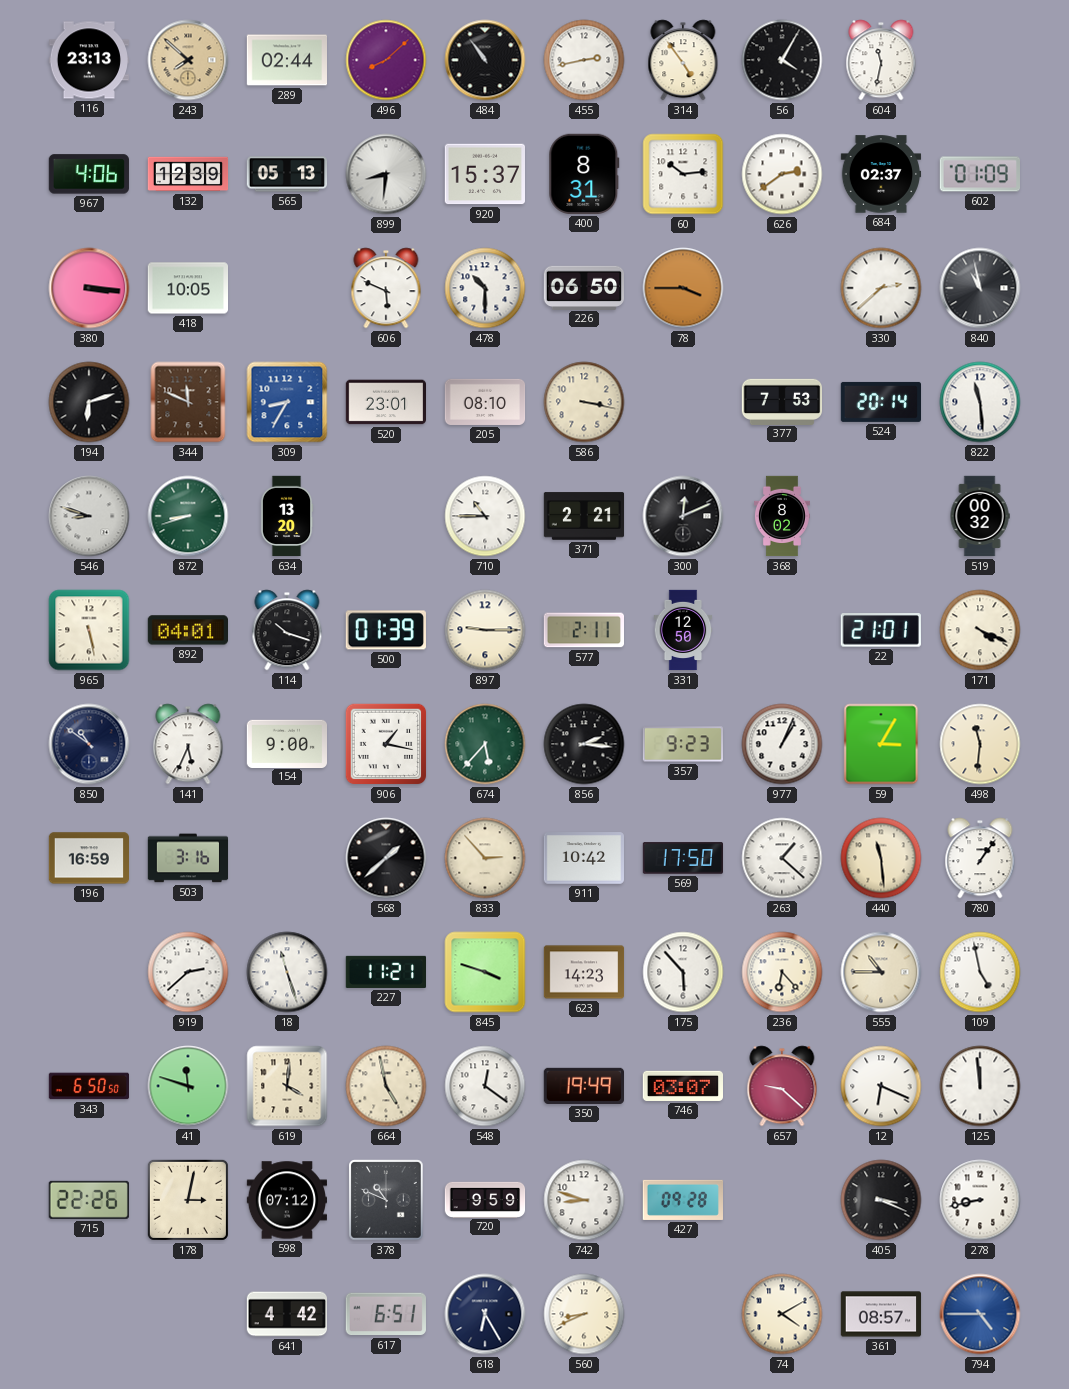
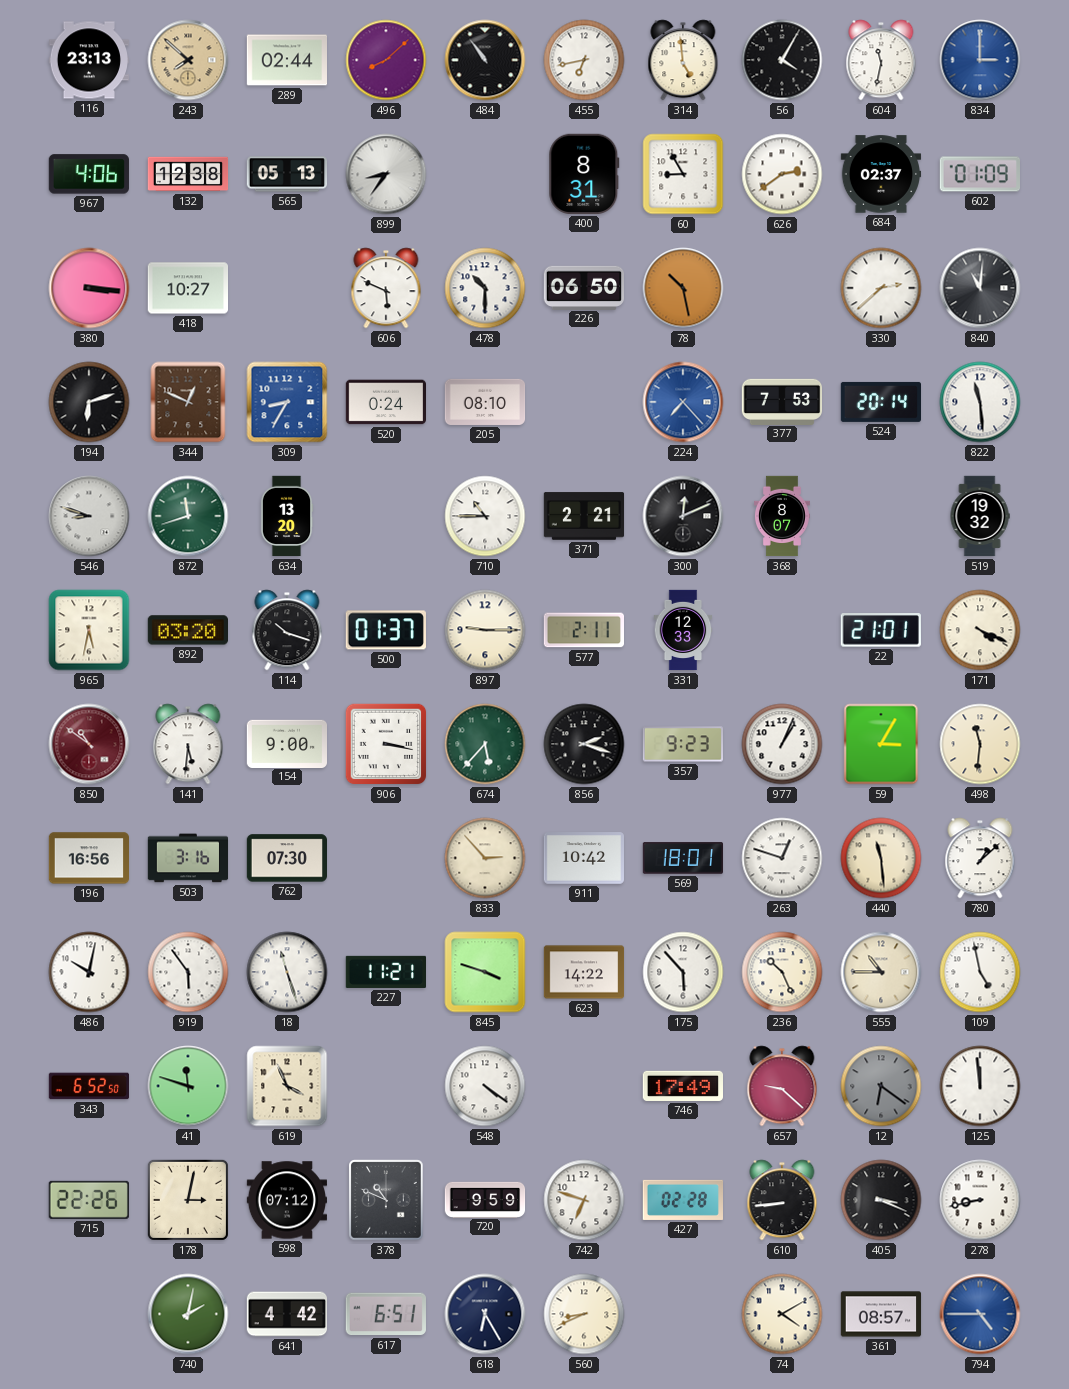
455: 2:43 -> 6:43
314: 4:54 -> 4:59
834: none -> 3:00
132: 12:39 -> 12:38
899: 8:31 -> 8:36
920: 15:37 -> none
60: 10:14 -> 8:55
418: 10:05 -> 10:27
78: 3:45 -> 10:28
840: 10:58 -> 11:01
344: 11:49 -> 12:49
520: 23:01 -> 0:24
586: 3:17 -> none
224: none -> 7:23
872: 8:42 -> 11:42
368: 8:02 -> 8:07
519: 00:32 -> 19:32
965: 5:28 -> 5:32
892: 04:01 -> 03:20
500: 01:39 -> 01:37
331: 12:50 -> 12:33
850 dial: navy -> burgundy
141: 5:34 -> 5:31
906: 1:17 -> 3:17
856: 2:16 -> 2:18
196: 16:59 -> 16:56
762: none -> 07:30
568: 1:38 -> none
569: 17:50 -> 18:01
263: 1:22 -> 12:48
780: 1:06 -> 1:08
486: none -> 10:02
919: 2:38 -> 5:54
623: 14:23 -> 14:22
236: 6:23 -> 10:26
343: 6:50 -> 6:52
619: 4:01 -> 3:56
664: 4:58 -> none
548: 12:21 -> 4:21
350: 19:49 -> none
746: 03:07 -> 17:49
12: 6:19 -> 6:21
12 dial: white -> grey
742: 8:48 -> 6:48
427: 09:28 -> 02:28
610: none -> 8:44
740: none -> 2:02
